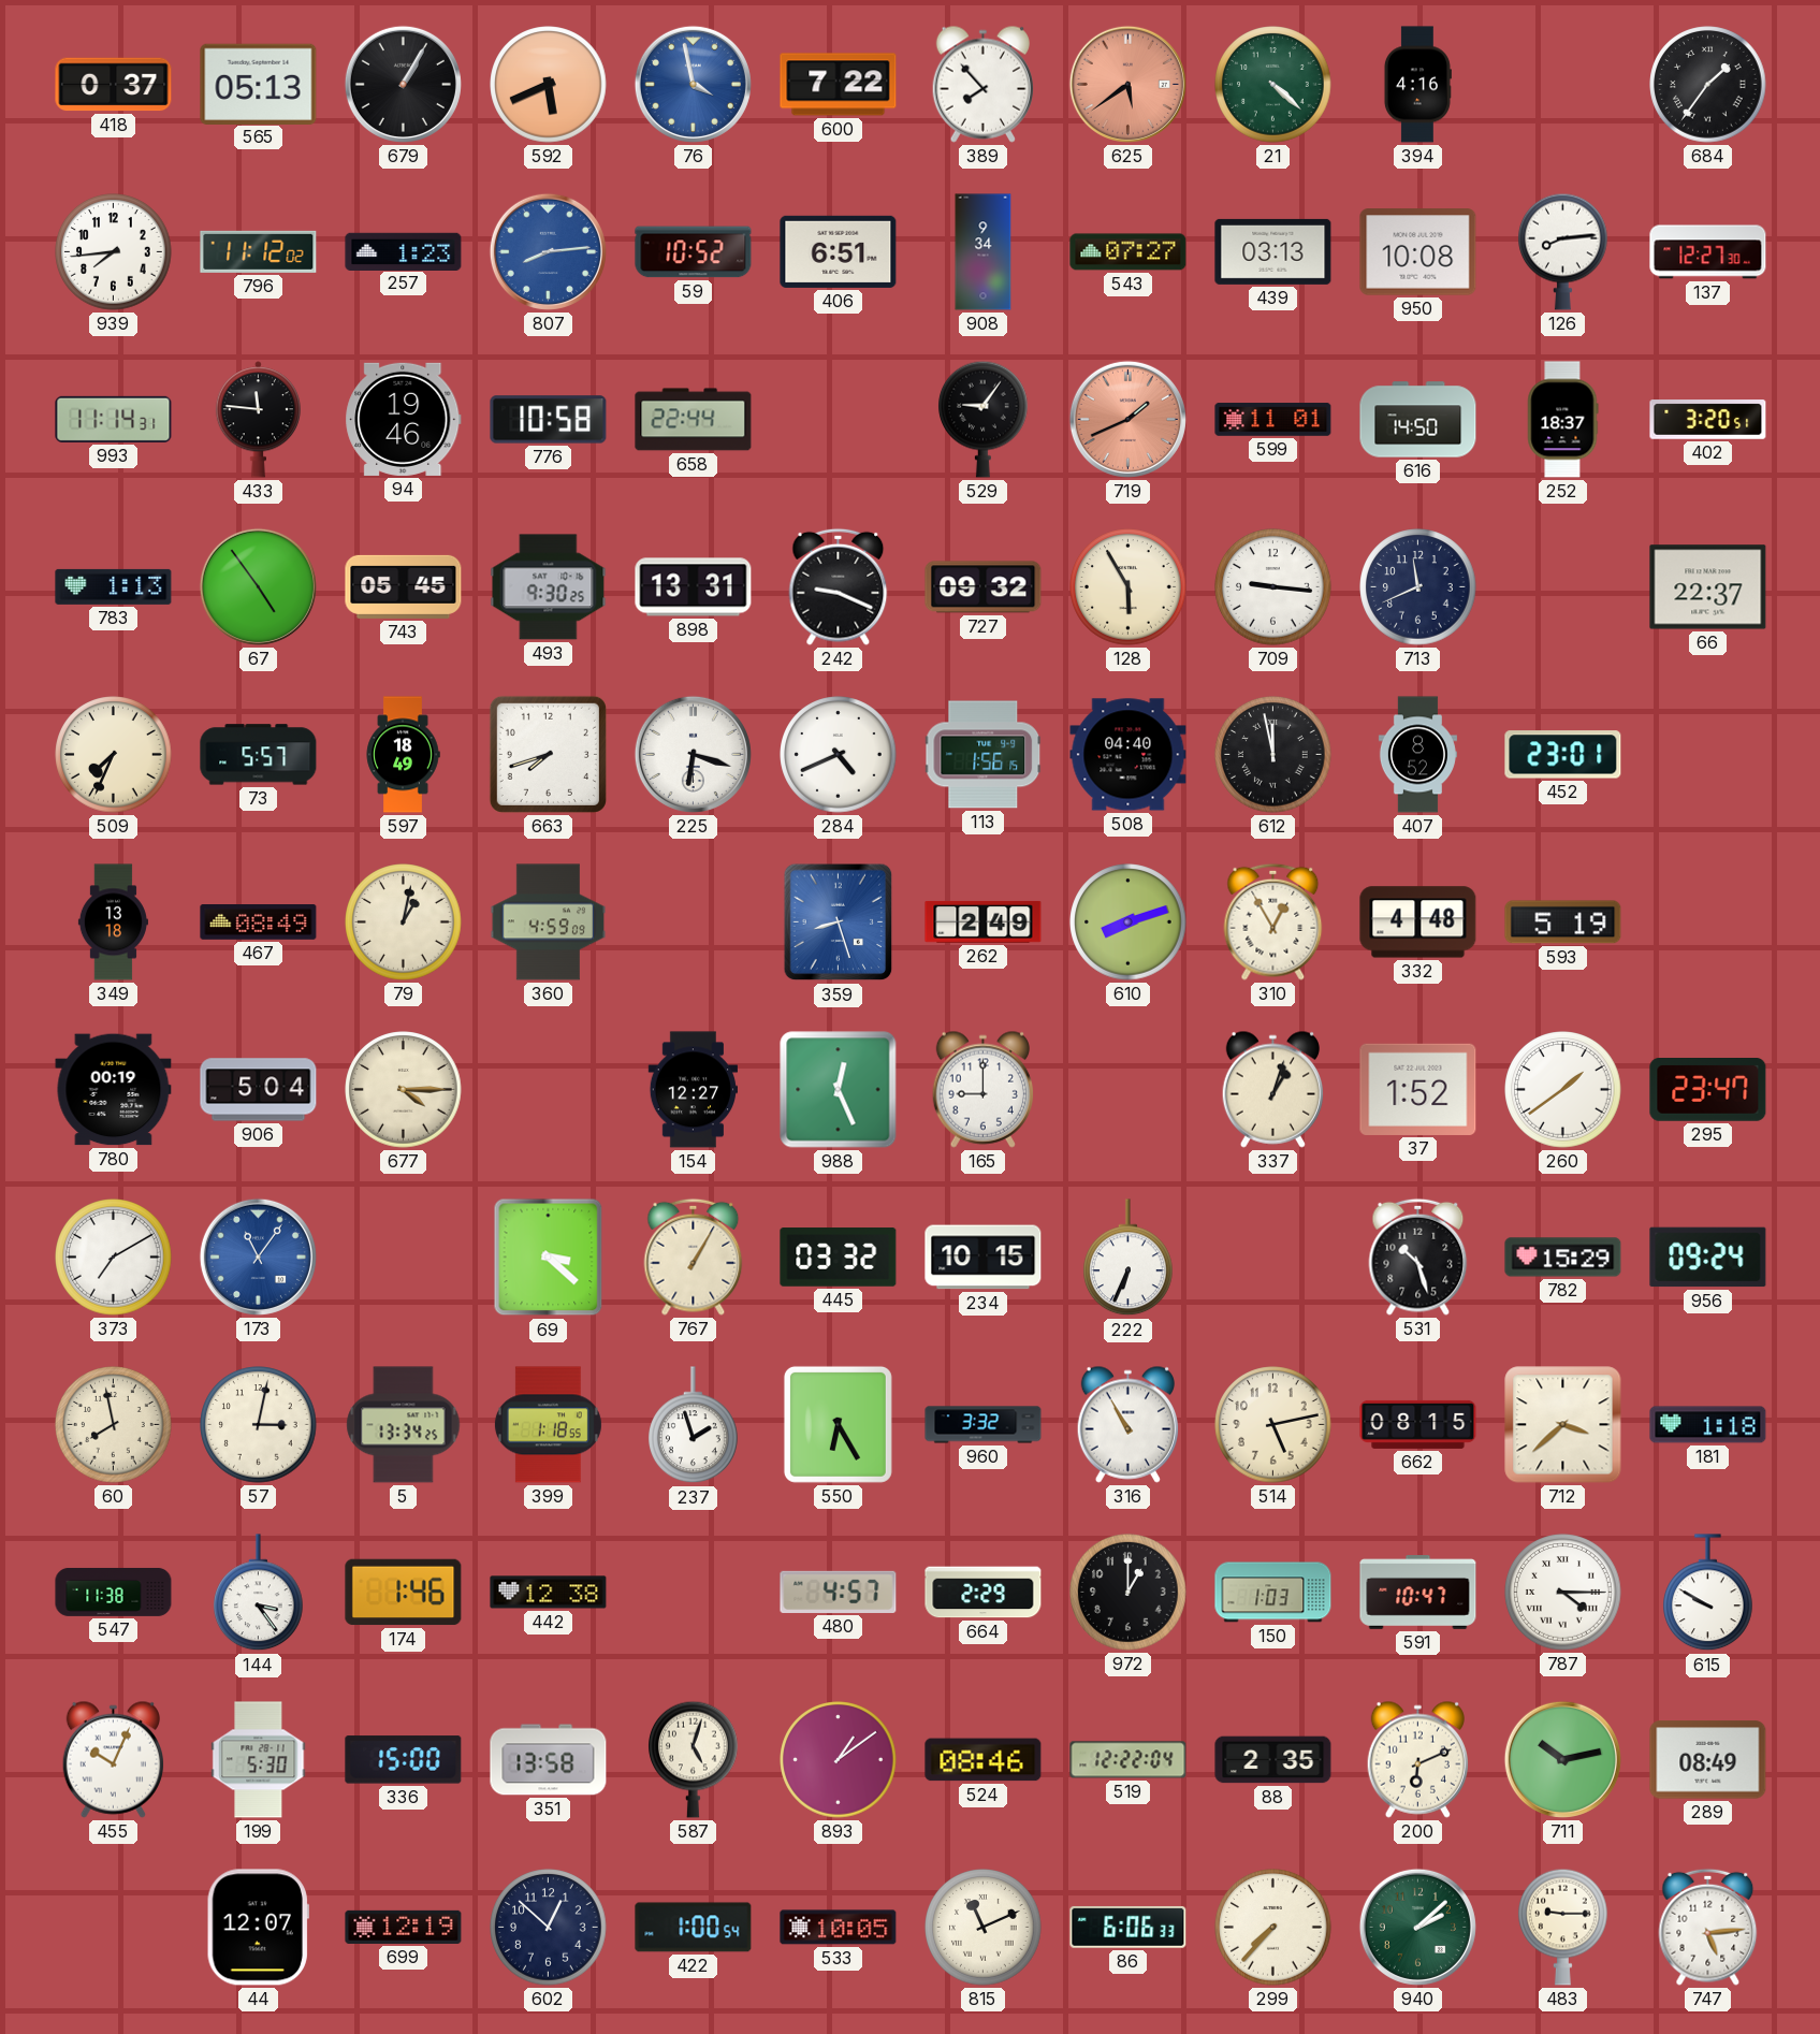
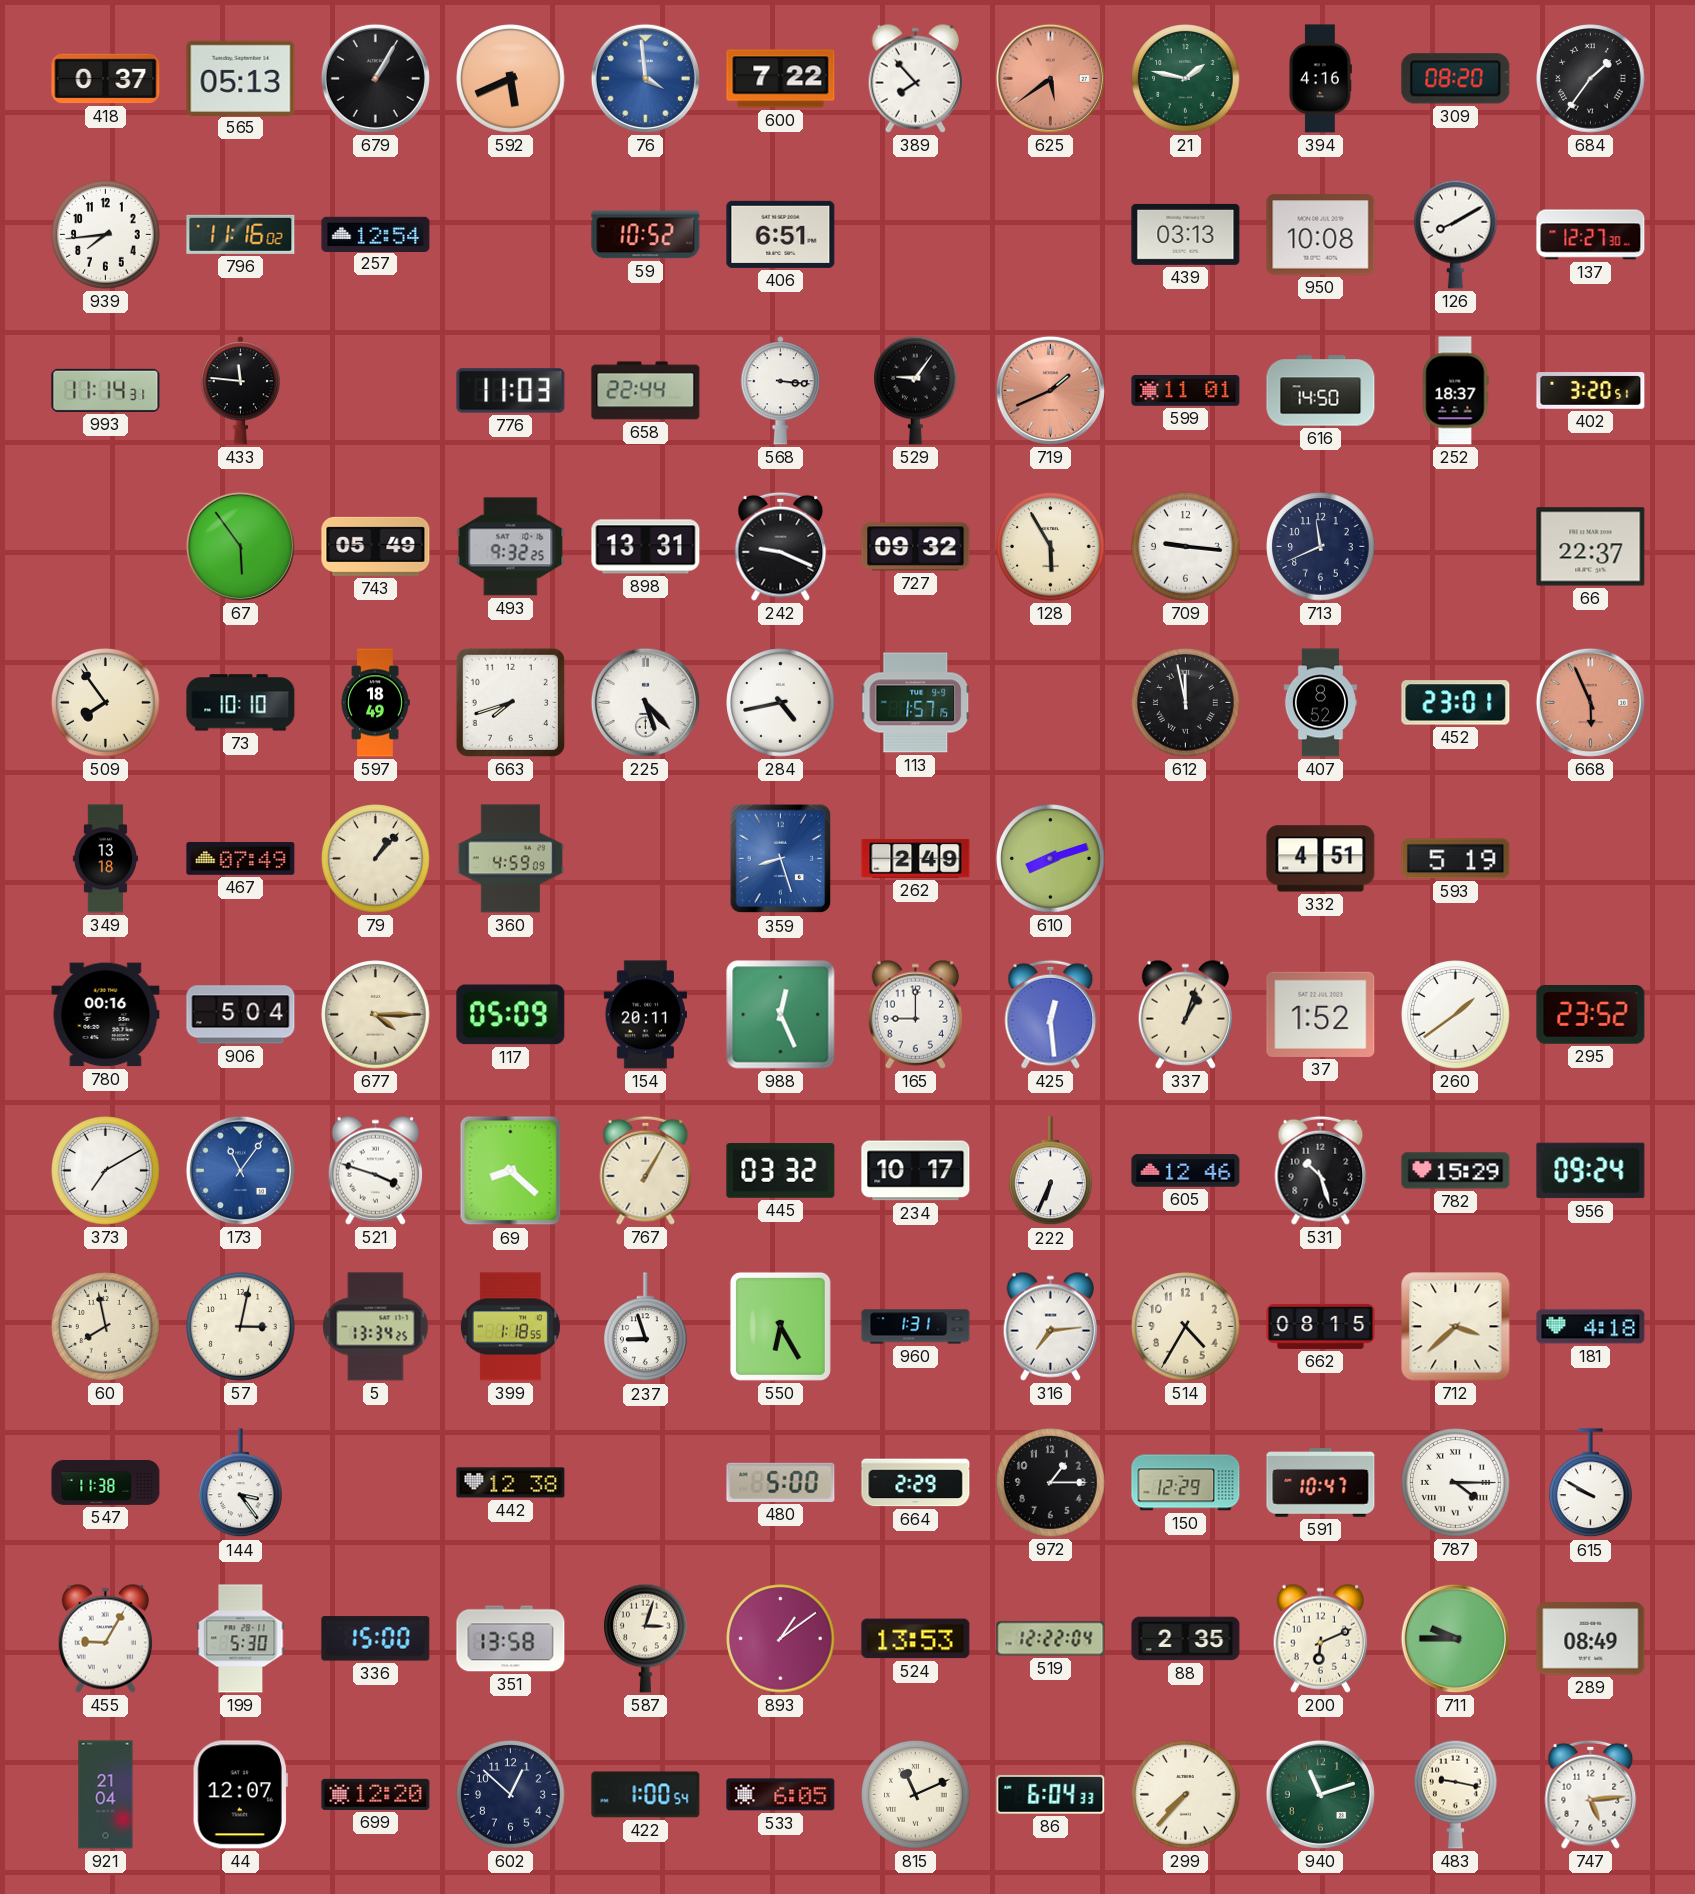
76: 3:58 -> 3:59
21: 4:22 -> 1:47
309: none -> 08:20
796: 11:12 -> 11:16
257: 1:23 -> 12:54
807: 8:14 -> none
908: 9:34 -> none
543: 07:27 -> none
126: 8:14 -> 8:10
94: 19:46 -> none
776: 10:58 -> 11:03
568: none -> 3:16
783: 1:13 -> none
67: 4:54 -> 5:54
743: 05:45 -> 05:49
493: 9:30 -> 9:32
509: 7:34 -> 7:54
73: 5:57 -> 10:10
225: 6:18 -> 5:23
284: 4:41 -> 4:43
113: 1:56 -> 1:57
508: 04:40 -> none
668: none -> 5:56
467: 08:49 -> 07:49
79: 1:02 -> 1:07
310: 12:55 -> none
332: 4:48 -> 4:51
780: 00:19 -> 00:16
117: none -> 05:09
154: 12:27 -> 20:11
425: none -> 12:29
295: 23:47 -> 23:52
521: none -> 3:48
69: 3:22 -> 8:22
234: 10:15 -> 10:17
605: none -> 12:46
237: 1:57 -> 8:57
960: 3:32 -> 1:31
316: 10:55 -> 7:14
514: 5:13 -> 4:35
181: 1:18 -> 4:18
174: 1:46 -> none
480: 4:57 -> 5:00
972: 1:00 -> 1:15
150: 1:03 -> 12:29
455: 10:04 -> 9:05
587: 5:03 -> 3:03
524: 08:46 -> 13:53
711: 10:13 -> 9:45
921: none -> 21:04
699: 12:19 -> 12:20
533: 10:05 -> 6:05
86: 6:06 -> 6:04
940: 2:08 -> 11:12
483: 9:15 -> 9:17
